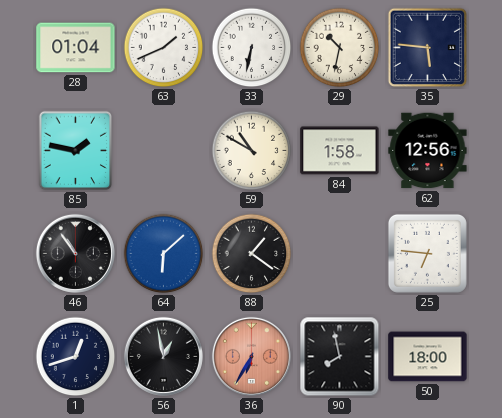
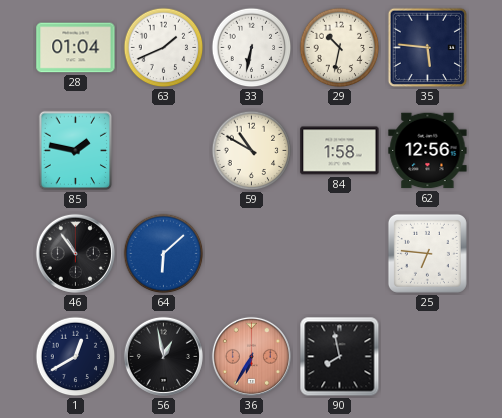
88: 1:21 -> none
1: 12:42 -> 12:40
50: 18:00 -> none
